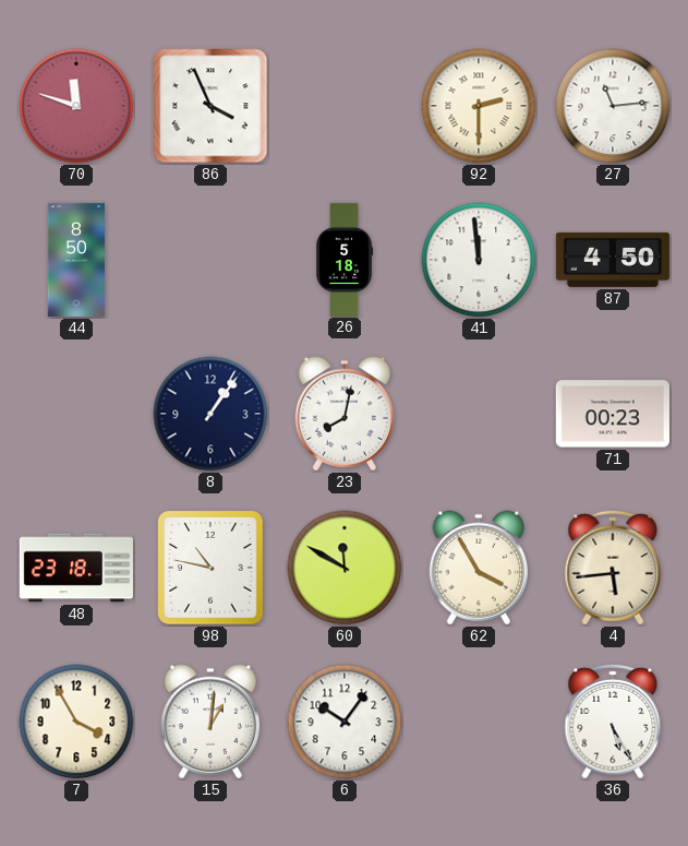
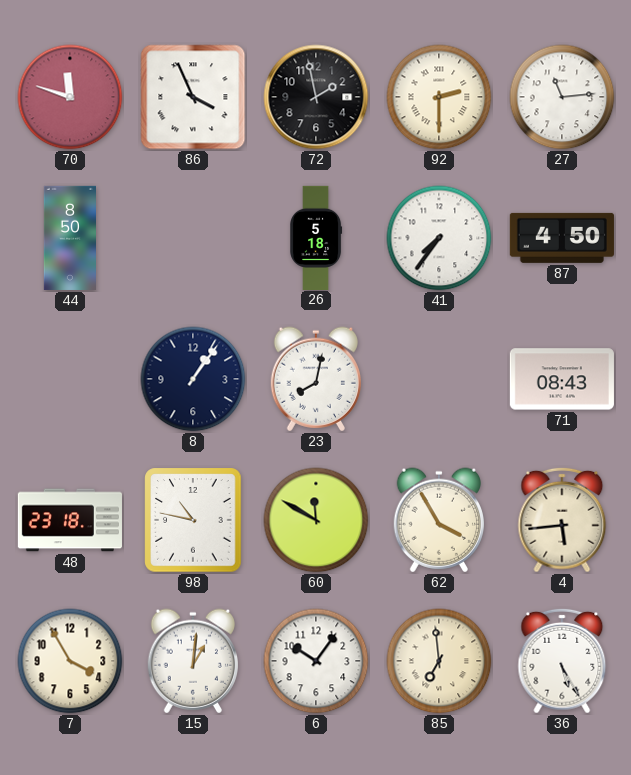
72: none -> 1:58
41: 11:59 -> 7:36
71: 00:23 -> 08:43
85: none -> 6:59
